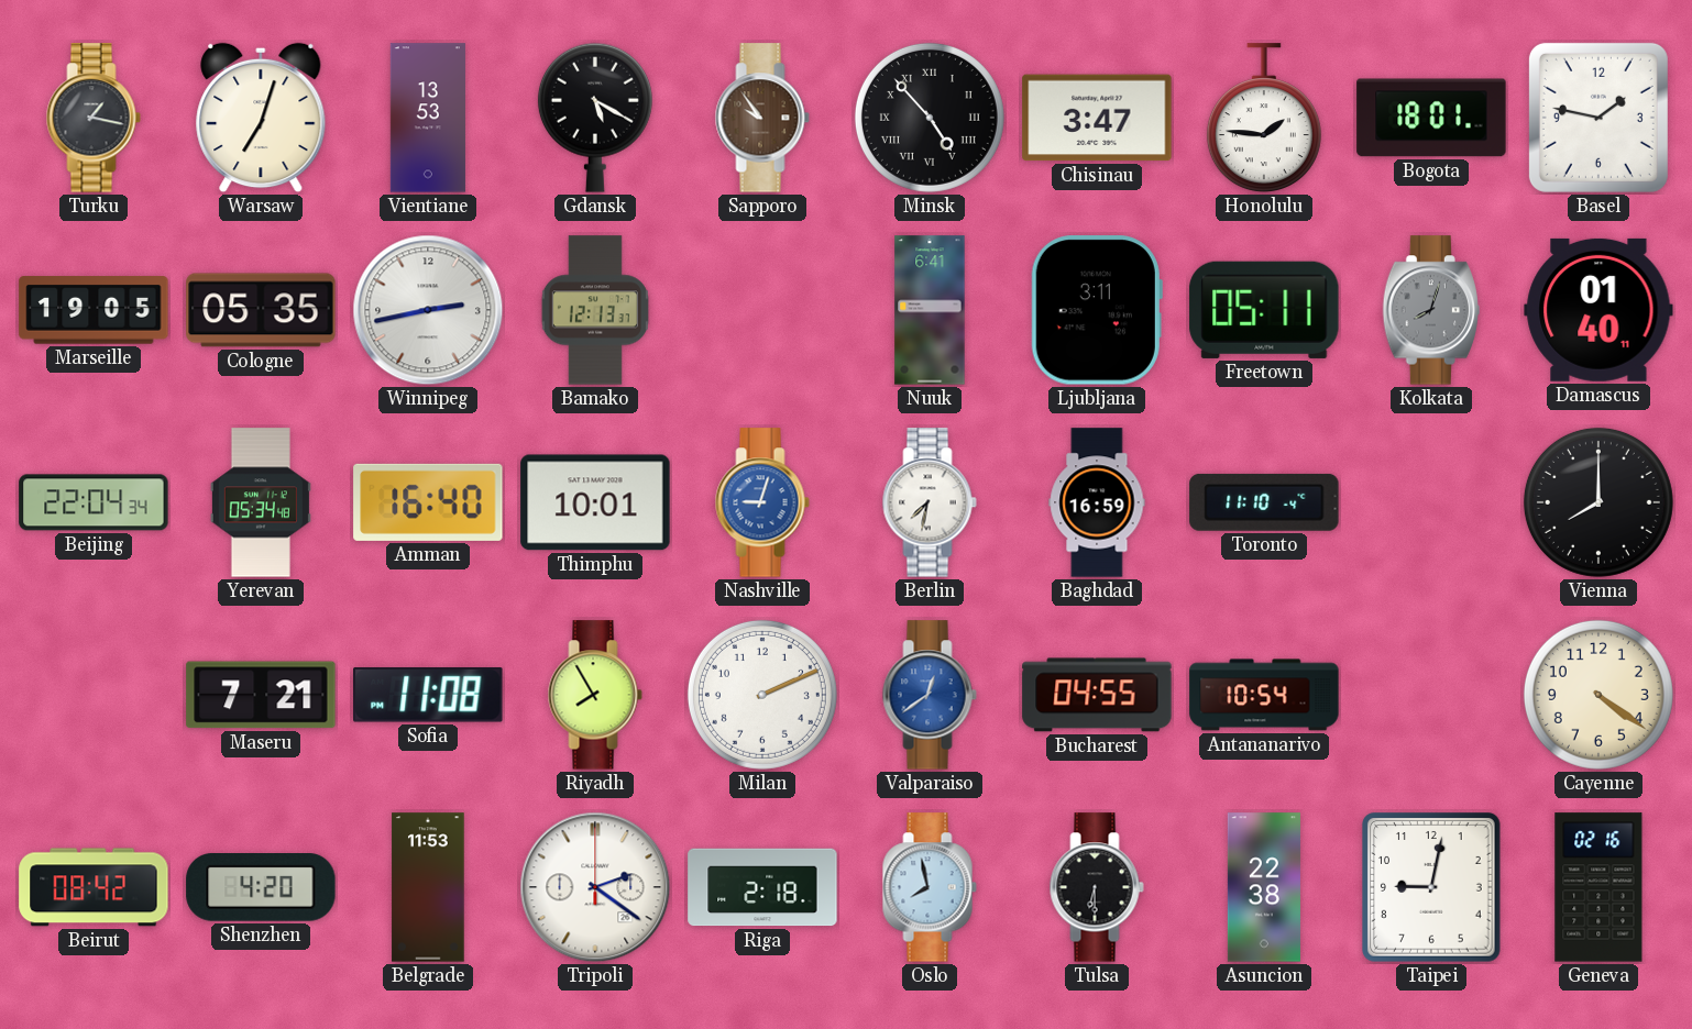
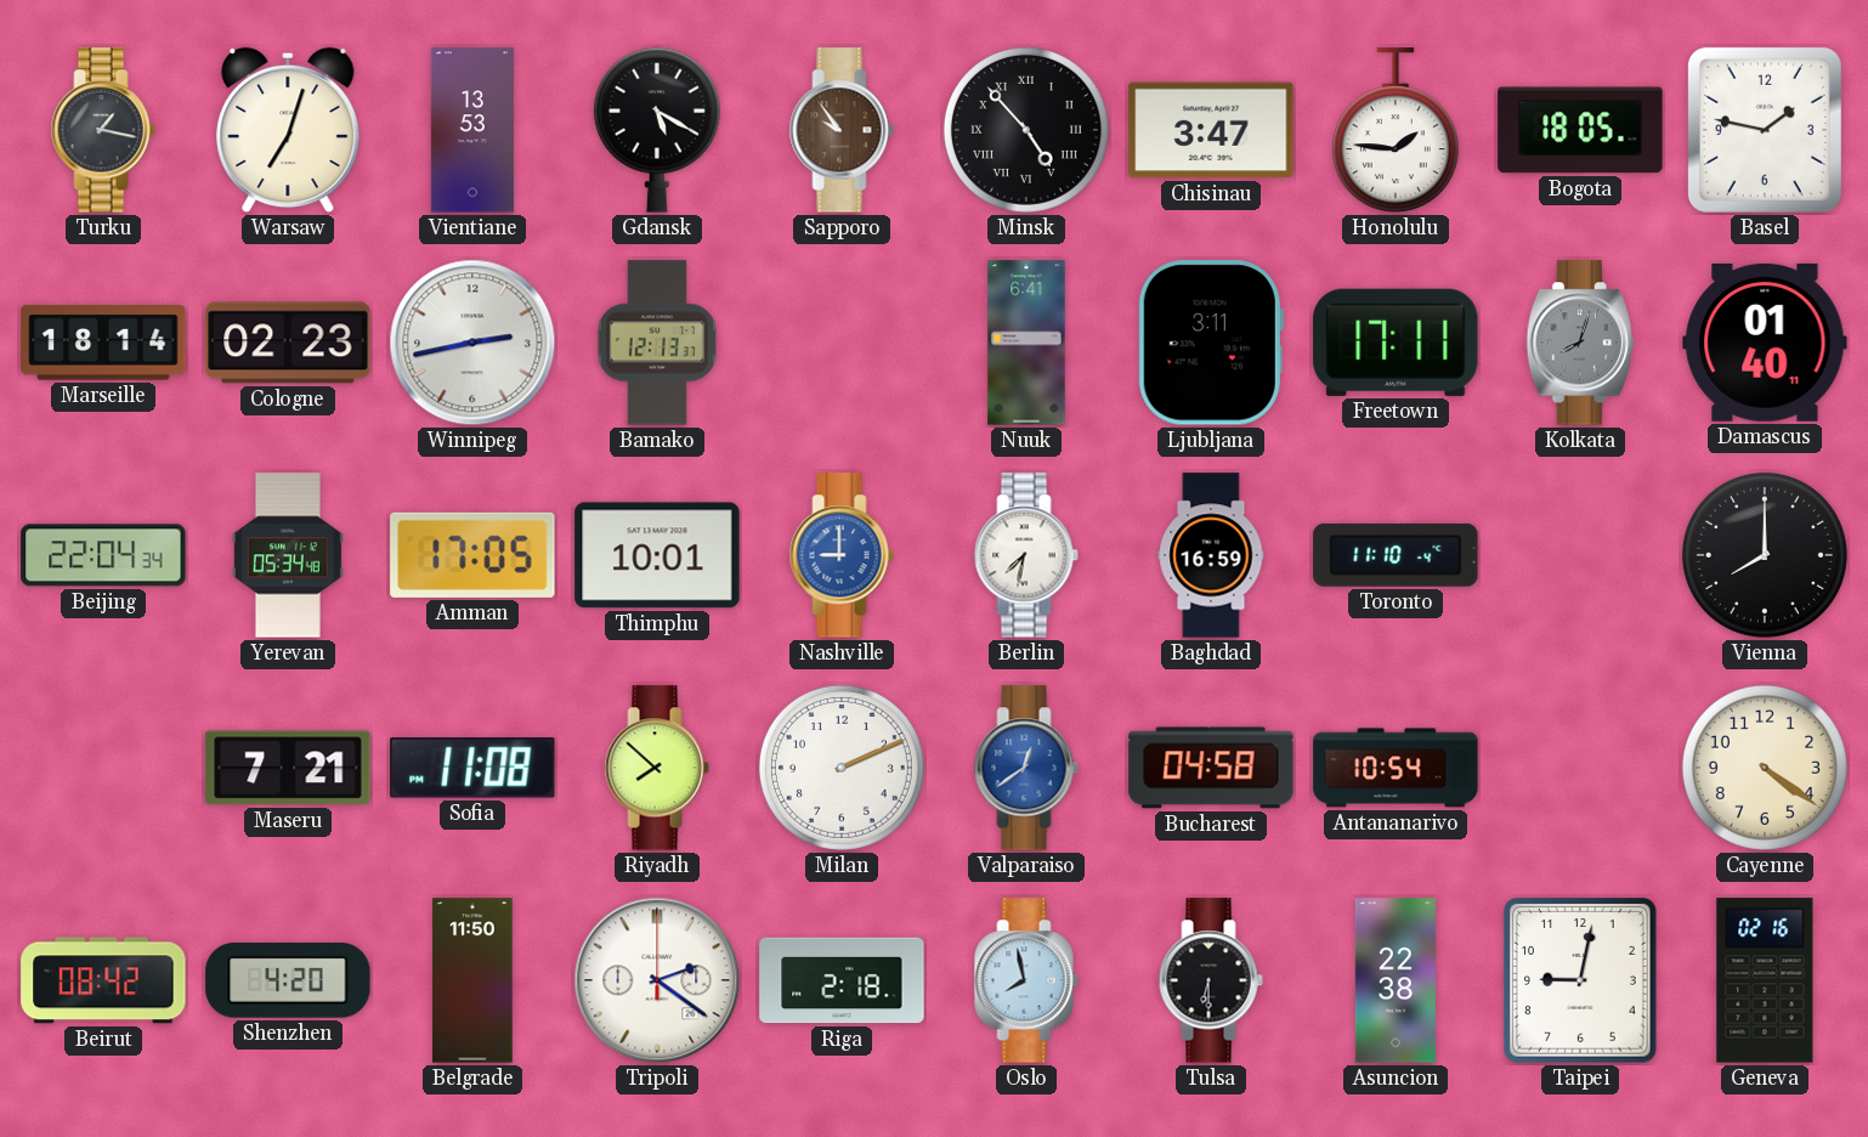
Bogota: 18:01 -> 18:05
Marseille: 19:05 -> 18:14
Cologne: 05:35 -> 02:23
Freetown: 05:11 -> 17:11
Amman: 16:40 -> 17:05
Nashville: 9:03 -> 9:00
Riyadh: 7:55 -> 7:52
Bucharest: 04:55 -> 04:58
Belgrade: 11:53 -> 11:50
